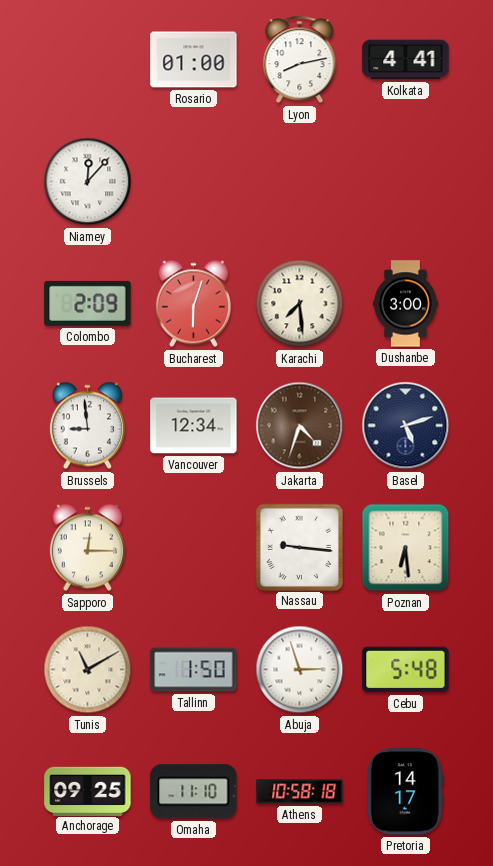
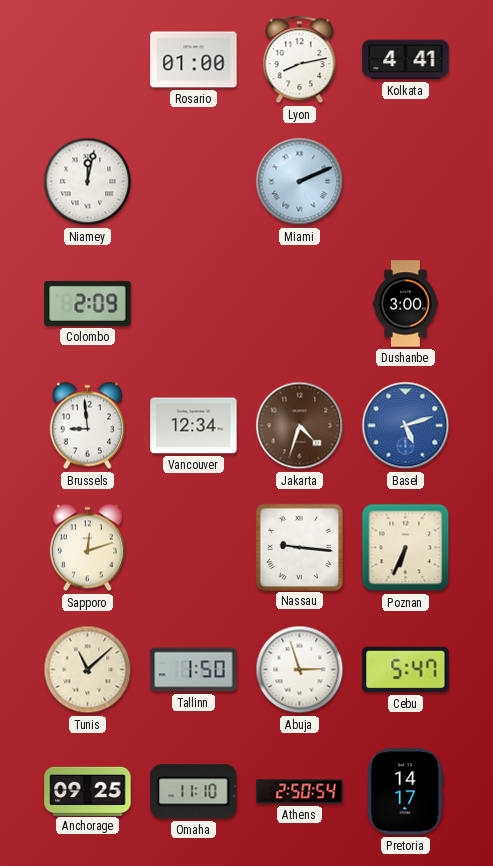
Niamey: 12:07 -> 12:02
Miami: none -> 2:11
Bucharest: 6:03 -> none
Karachi: 7:29 -> none
Basel dial: navy -> blue
Sapporo: 12:15 -> 12:12
Poznan: 6:29 -> 6:34
Tunis: 11:10 -> 11:08
Cebu: 5:48 -> 5:47
Athens: 10:58 -> 2:50
